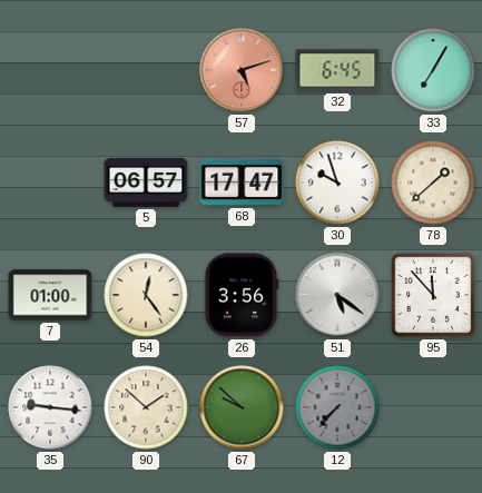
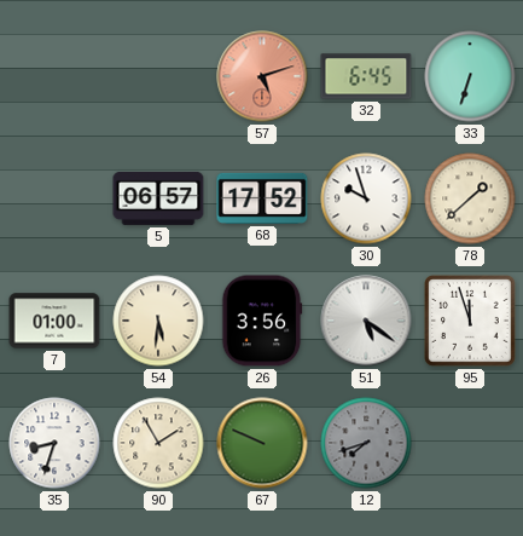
33: 7:05 -> 6:33
68: 17:47 -> 17:52
54: 12:24 -> 5:31
95: 11:53 -> 11:57
35: 9:16 -> 8:33
90: 1:52 -> 1:55
67: 9:52 -> 9:49
12: 7:37 -> 7:42
